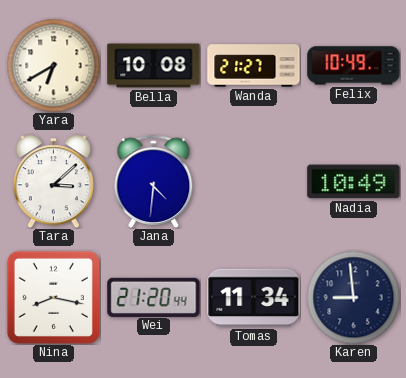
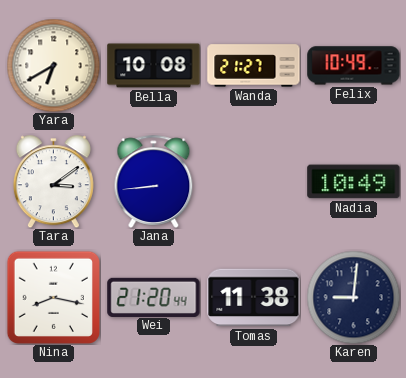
Tara: 3:08 -> 3:09
Jana: 4:31 -> 8:44
Tomas: 11:34 -> 11:38
Karen: 8:59 -> 9:01
